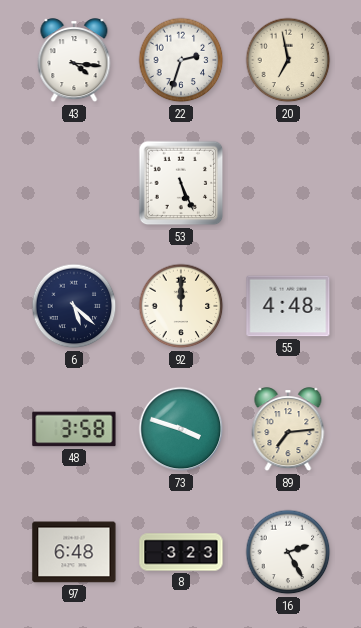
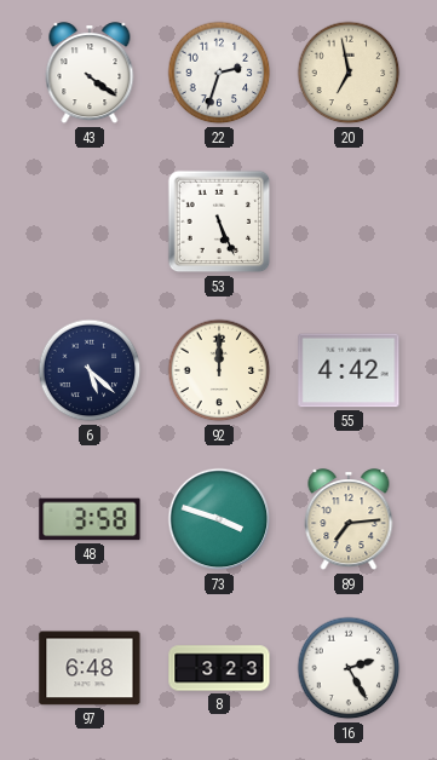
43: 4:16 -> 4:21
55: 4:48 -> 4:42
